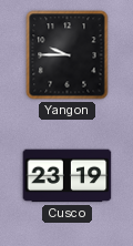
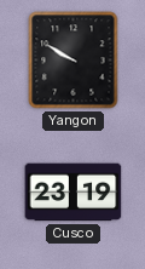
Yangon: 9:45 -> 9:50
